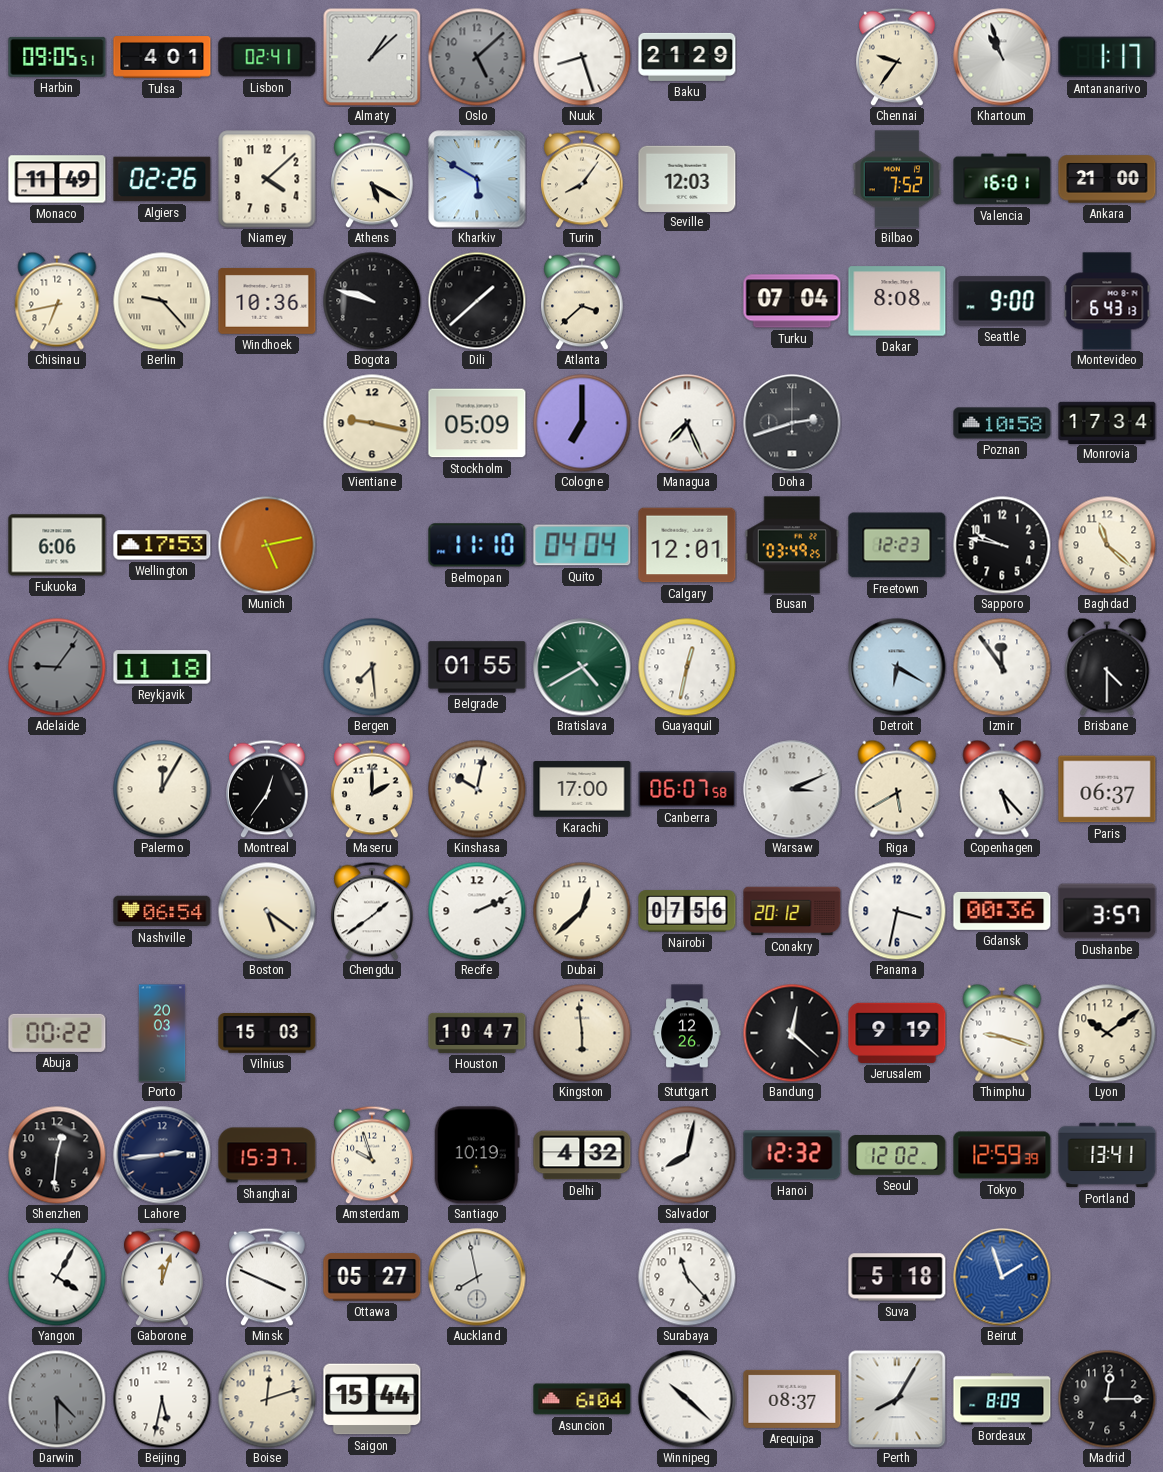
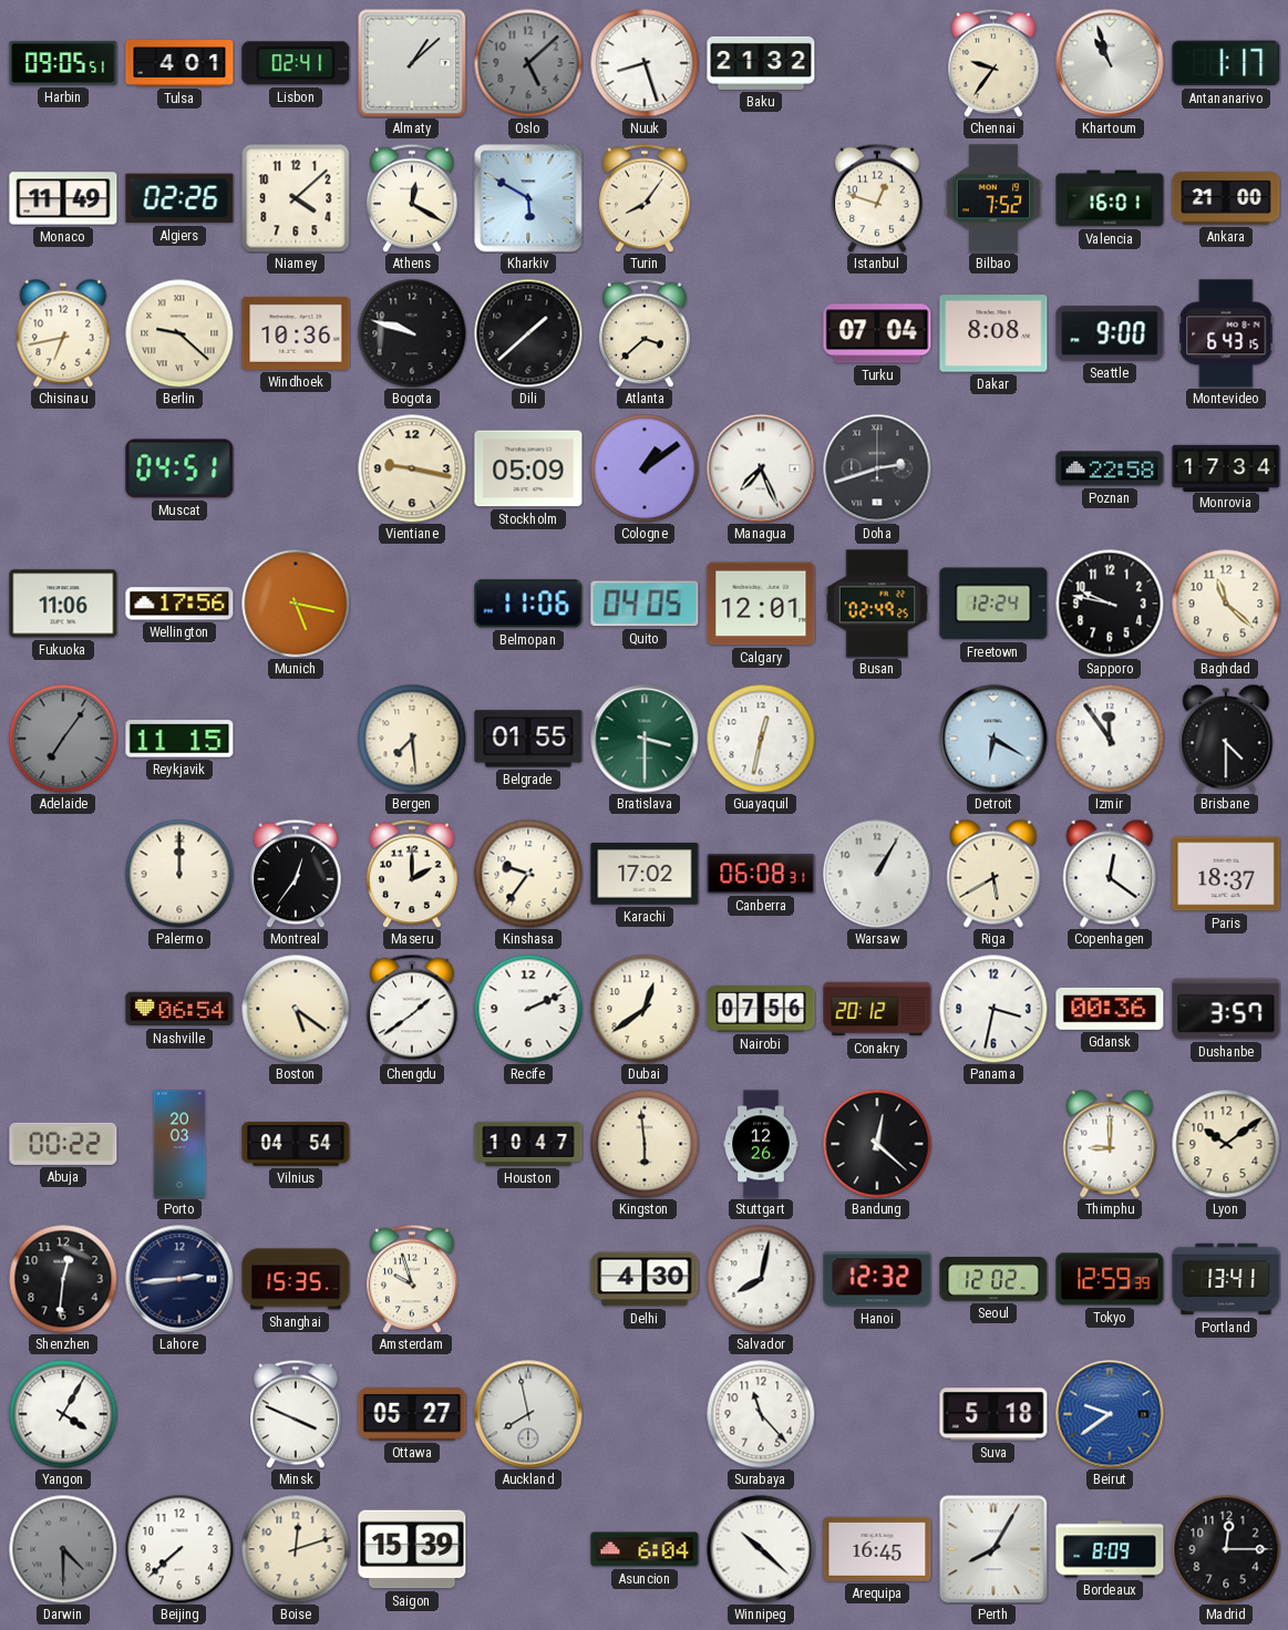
Baku: 21:29 -> 21:32
Athens: 5:20 -> 12:20
Seville: 12:03 -> none
Istanbul: none -> 12:48
Berlin: 9:23 -> 9:22
Montevideo: 6:43:13 -> 6:43:15
Muscat: none -> 04:51
Cologne: 7:00 -> 1:09
Poznan: 10:58 -> 22:58
Fukuoka: 6:06 -> 11:06
Wellington: 17:53 -> 17:56
Munich: 5:13 -> 5:17
Belmopan: 11:10 -> 11:06
Quito: 04:04 -> 04:05
Busan: 03:49 -> 02:49
Freetown: 12:23 -> 12:24
Adelaide: 9:06 -> 7:06
Reykjavik: 11:18 -> 11:15
Bratislava: 4:40 -> 3:30
Palermo: 12:05 -> 12:00
Kinshasa: 10:02 -> 9:36
Karachi: 17:00 -> 17:02
Canberra: 06:07 -> 06:08
Warsaw: 3:11 -> 1:05
Copenhagen: 5:23 -> 12:21
Paris: 06:37 -> 18:37
Dubai: 12:38 -> 12:39
Vilnius: 15:03 -> 04:54
Jerusalem: 9:19 -> none
Thimphu: 9:18 -> 9:00
Shanghai: 15:37 -> 15:35
Santiago: 10:19 -> none
Delhi: 4:32 -> 4:30
Gaborone: 12:03 -> none
Beirut: 1:57 -> 9:39
Beijing: 5:32 -> 7:38
Saigon: 15:44 -> 15:39
Arequipa: 08:37 -> 16:45
